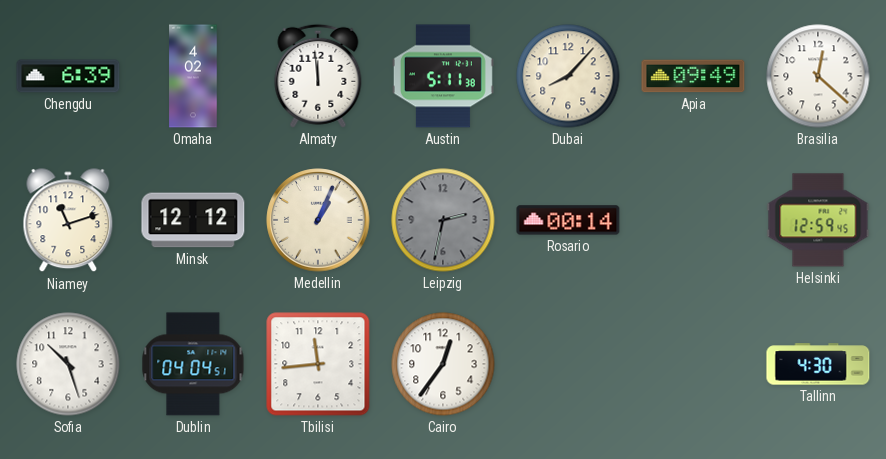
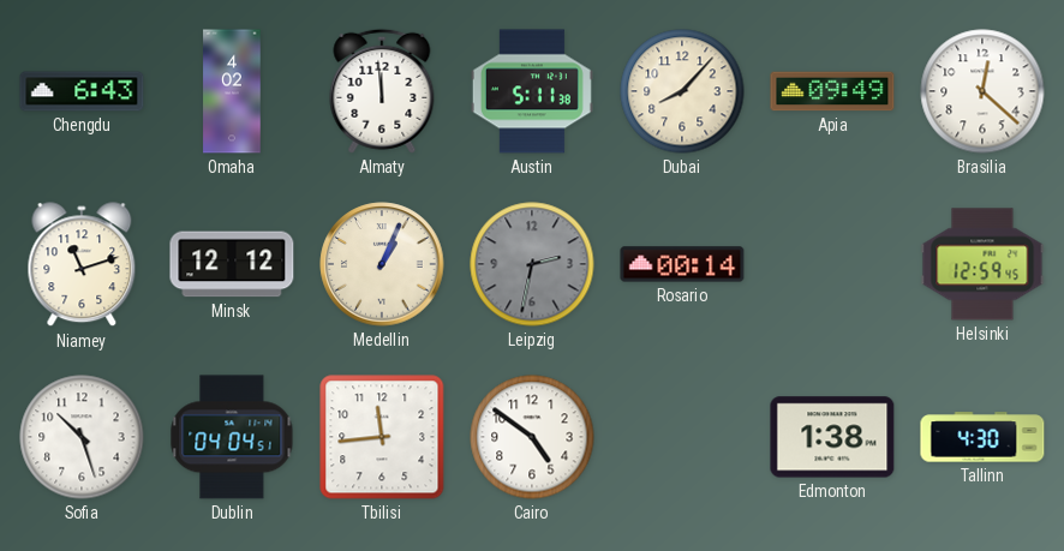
Chengdu: 6:39 -> 6:43
Cairo: 12:36 -> 4:51
Edmonton: none -> 1:38
